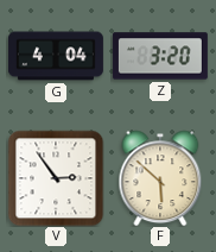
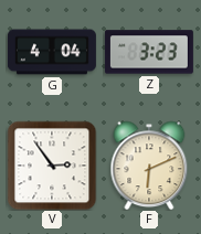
Z: 3:20 -> 3:23
F: 5:52 -> 6:11
